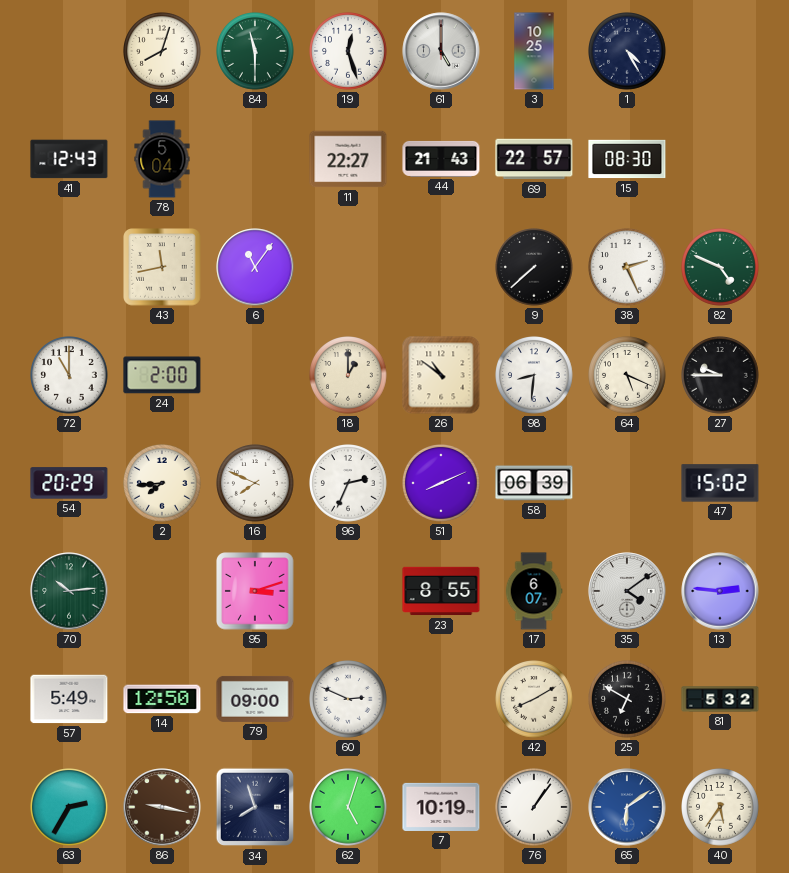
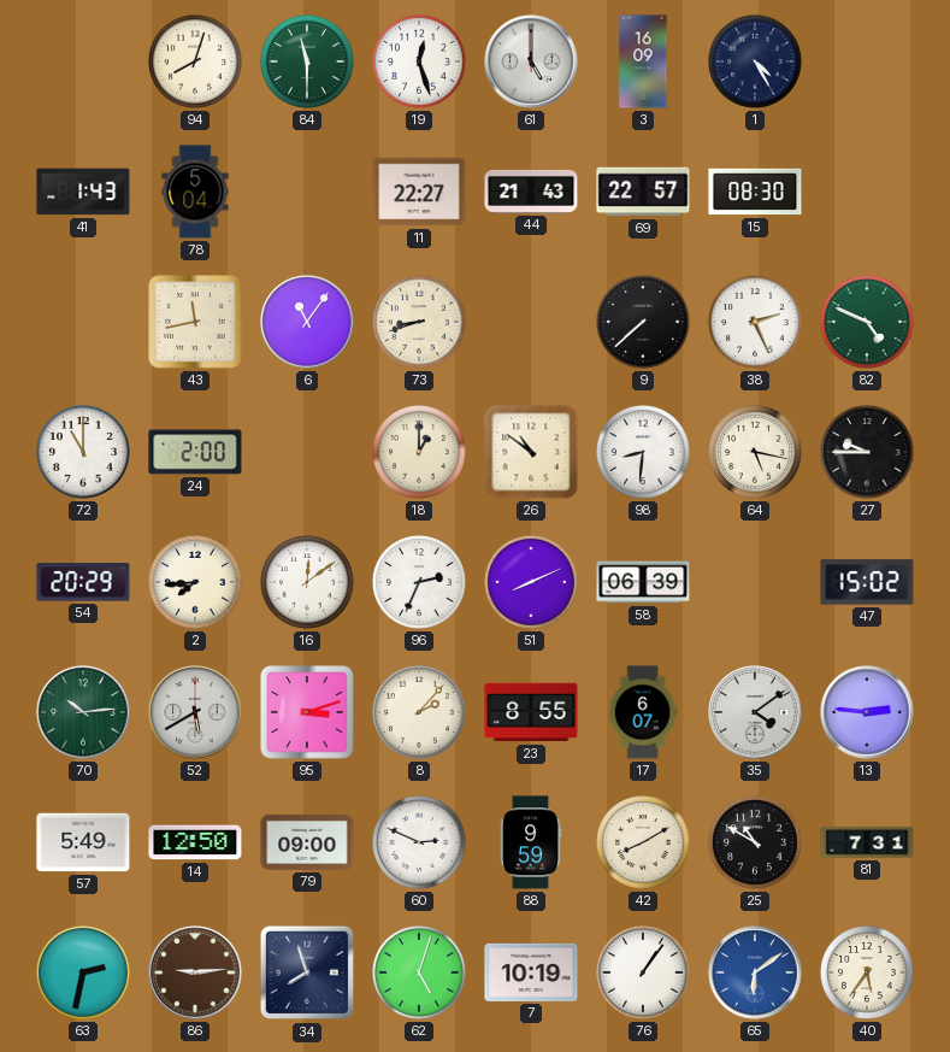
3: 10:25 -> 16:09
41: 12:43 -> 1:43
73: none -> 8:42
64: 5:19 -> 5:17
16: 7:49 -> 12:09
52: none -> 5:40
8: none -> 2:07
88: none -> 9:59
25: 6:50 -> 10:50
81: 5:32 -> 7:31
63: 2:35 -> 2:32
86: 9:17 -> 9:14
